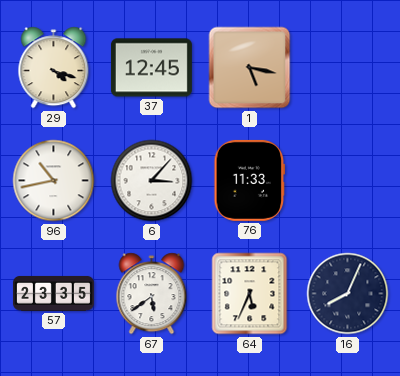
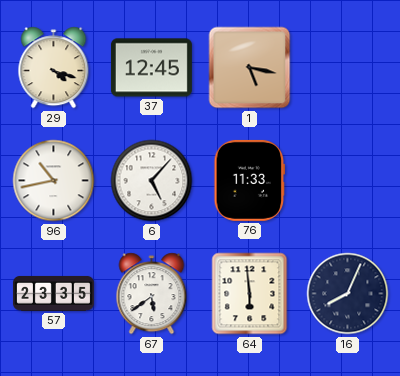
6: 3:07 -> 5:07
64: 5:34 -> 5:59
